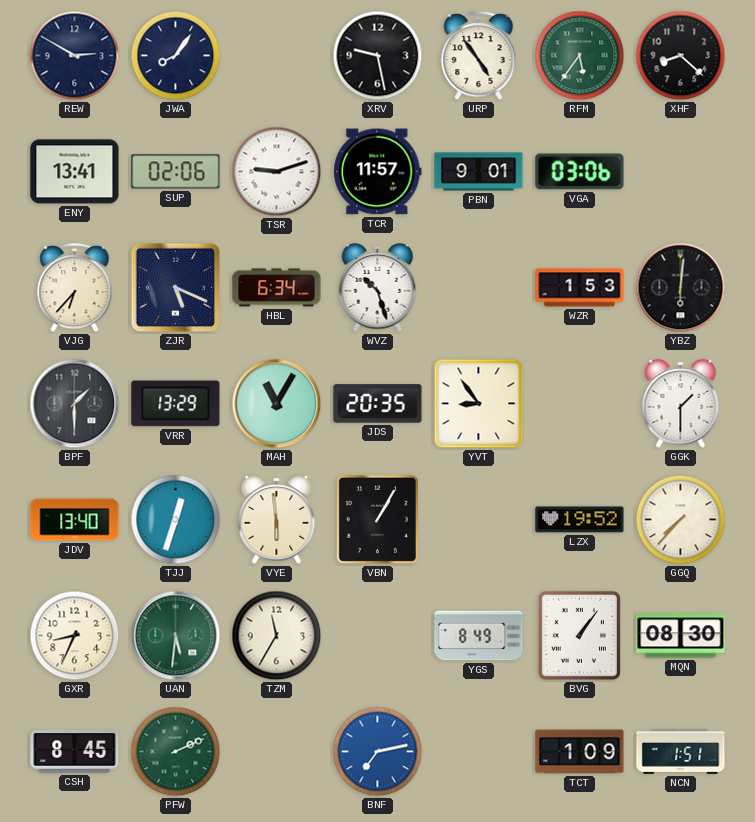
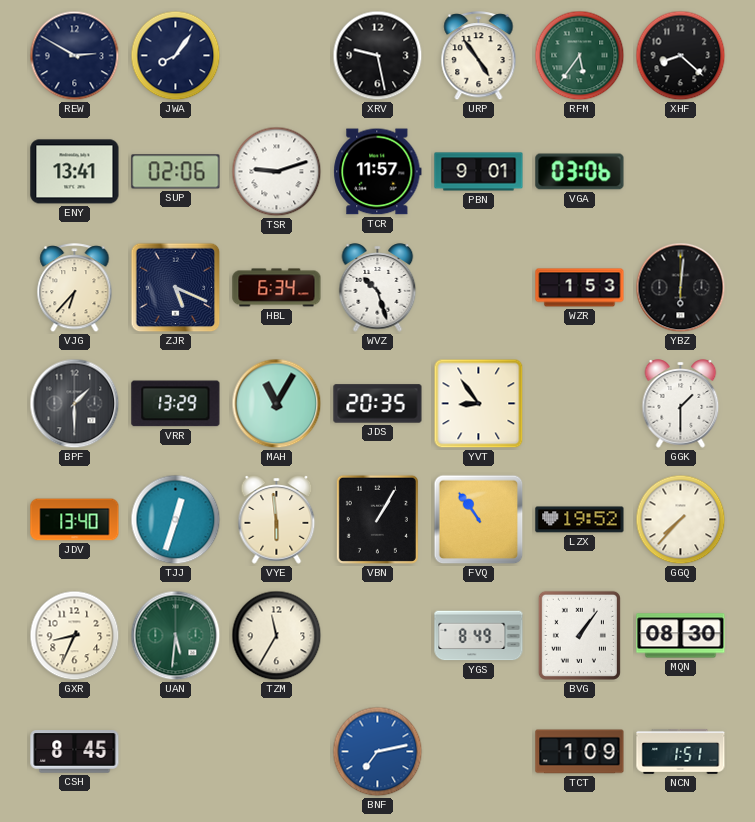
FVQ: none -> 10:54
PFW: 2:11 -> none
